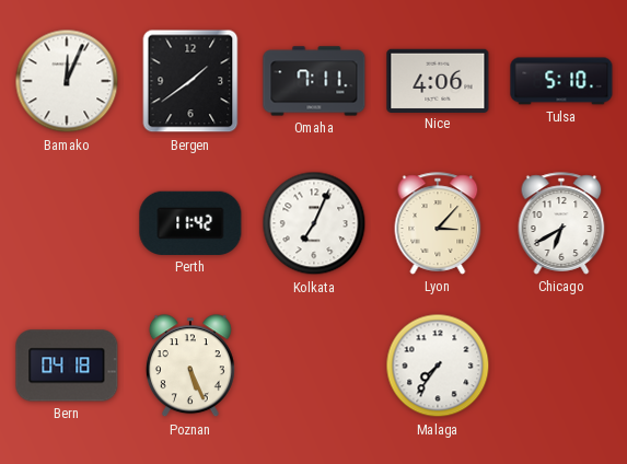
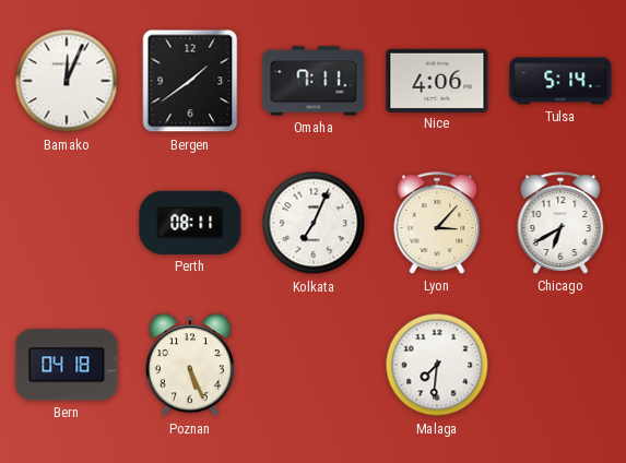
Tulsa: 5:10 -> 5:14
Perth: 11:42 -> 08:11
Malaga: 7:36 -> 7:31
